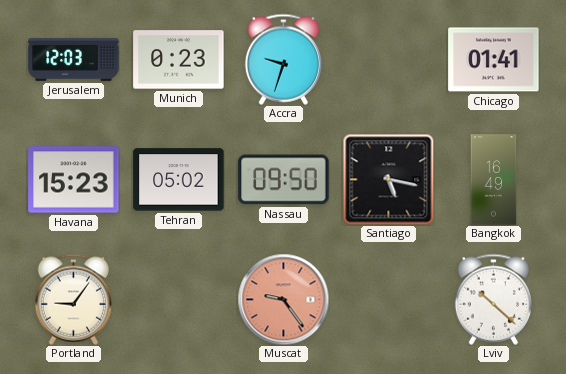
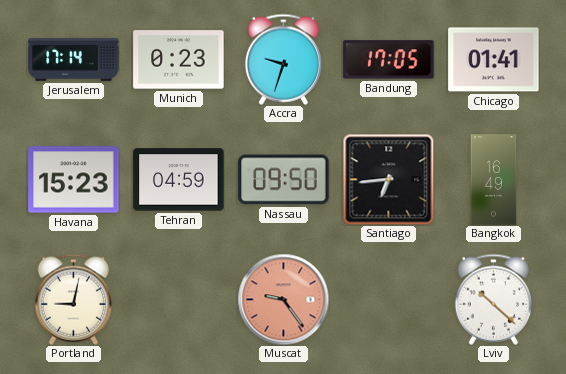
Jerusalem: 12:03 -> 17:14
Bandung: none -> 17:05
Tehran: 05:02 -> 04:59
Santiago: 5:17 -> 6:44
Portland: 9:06 -> 9:02
